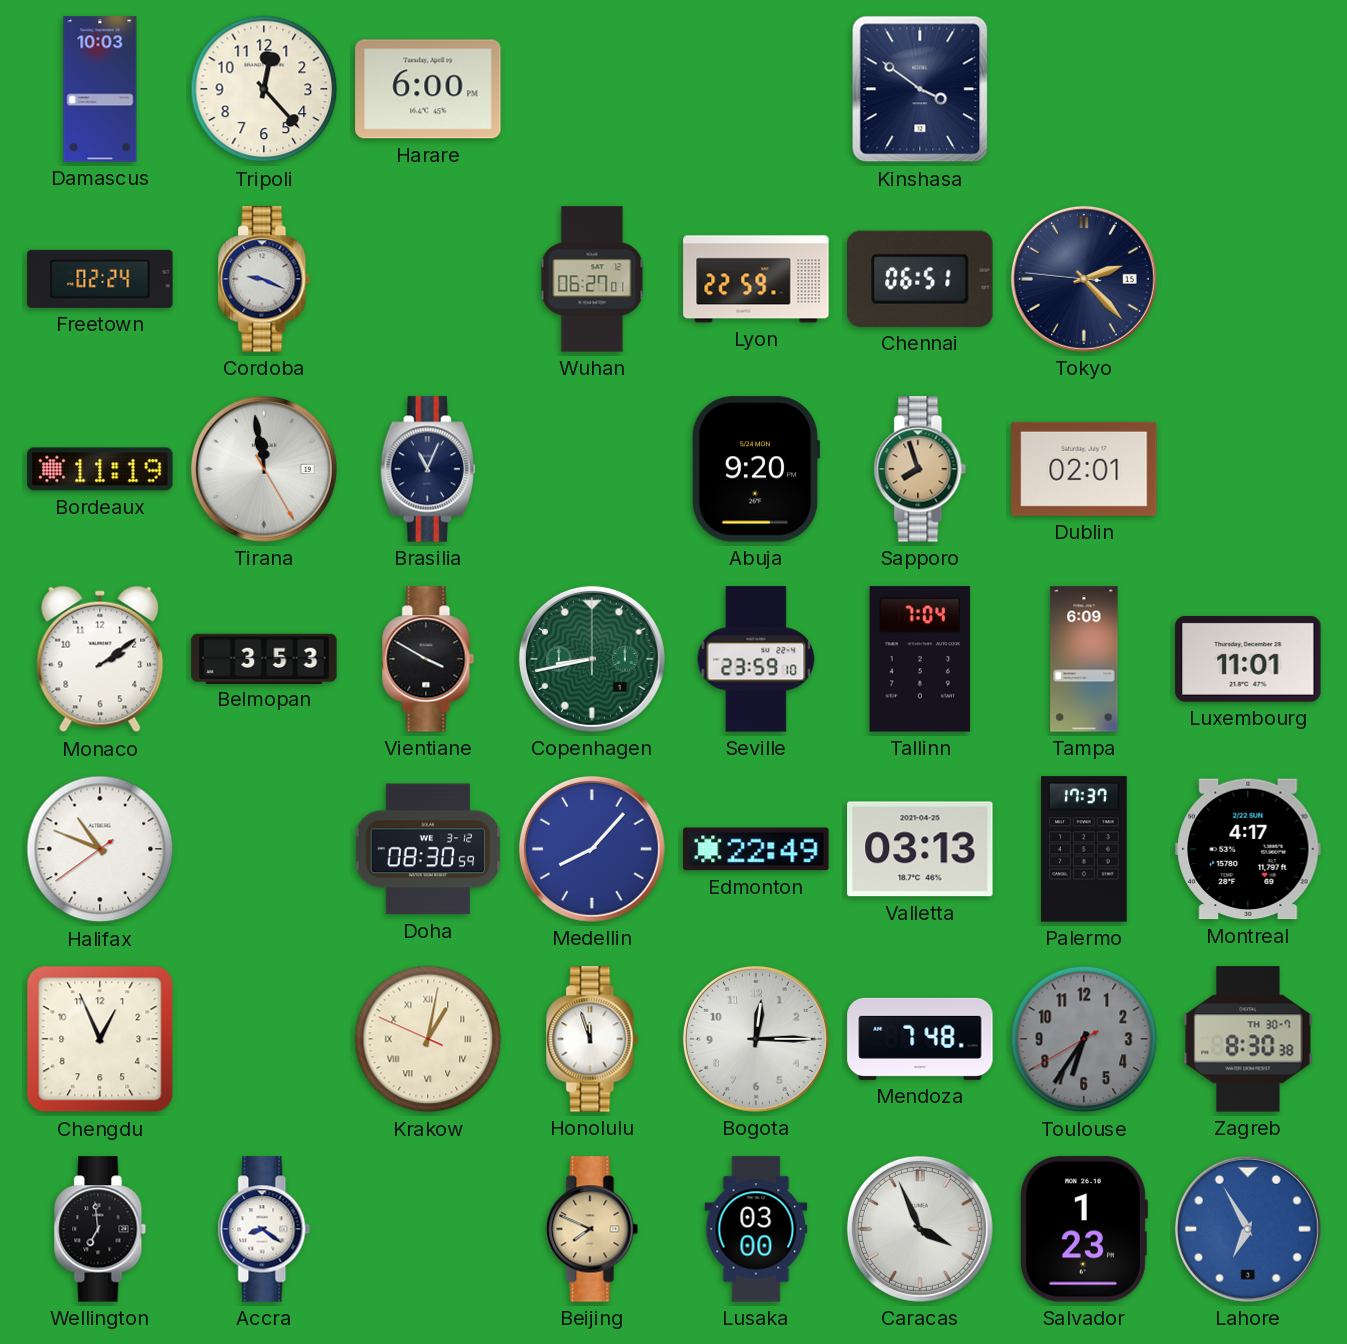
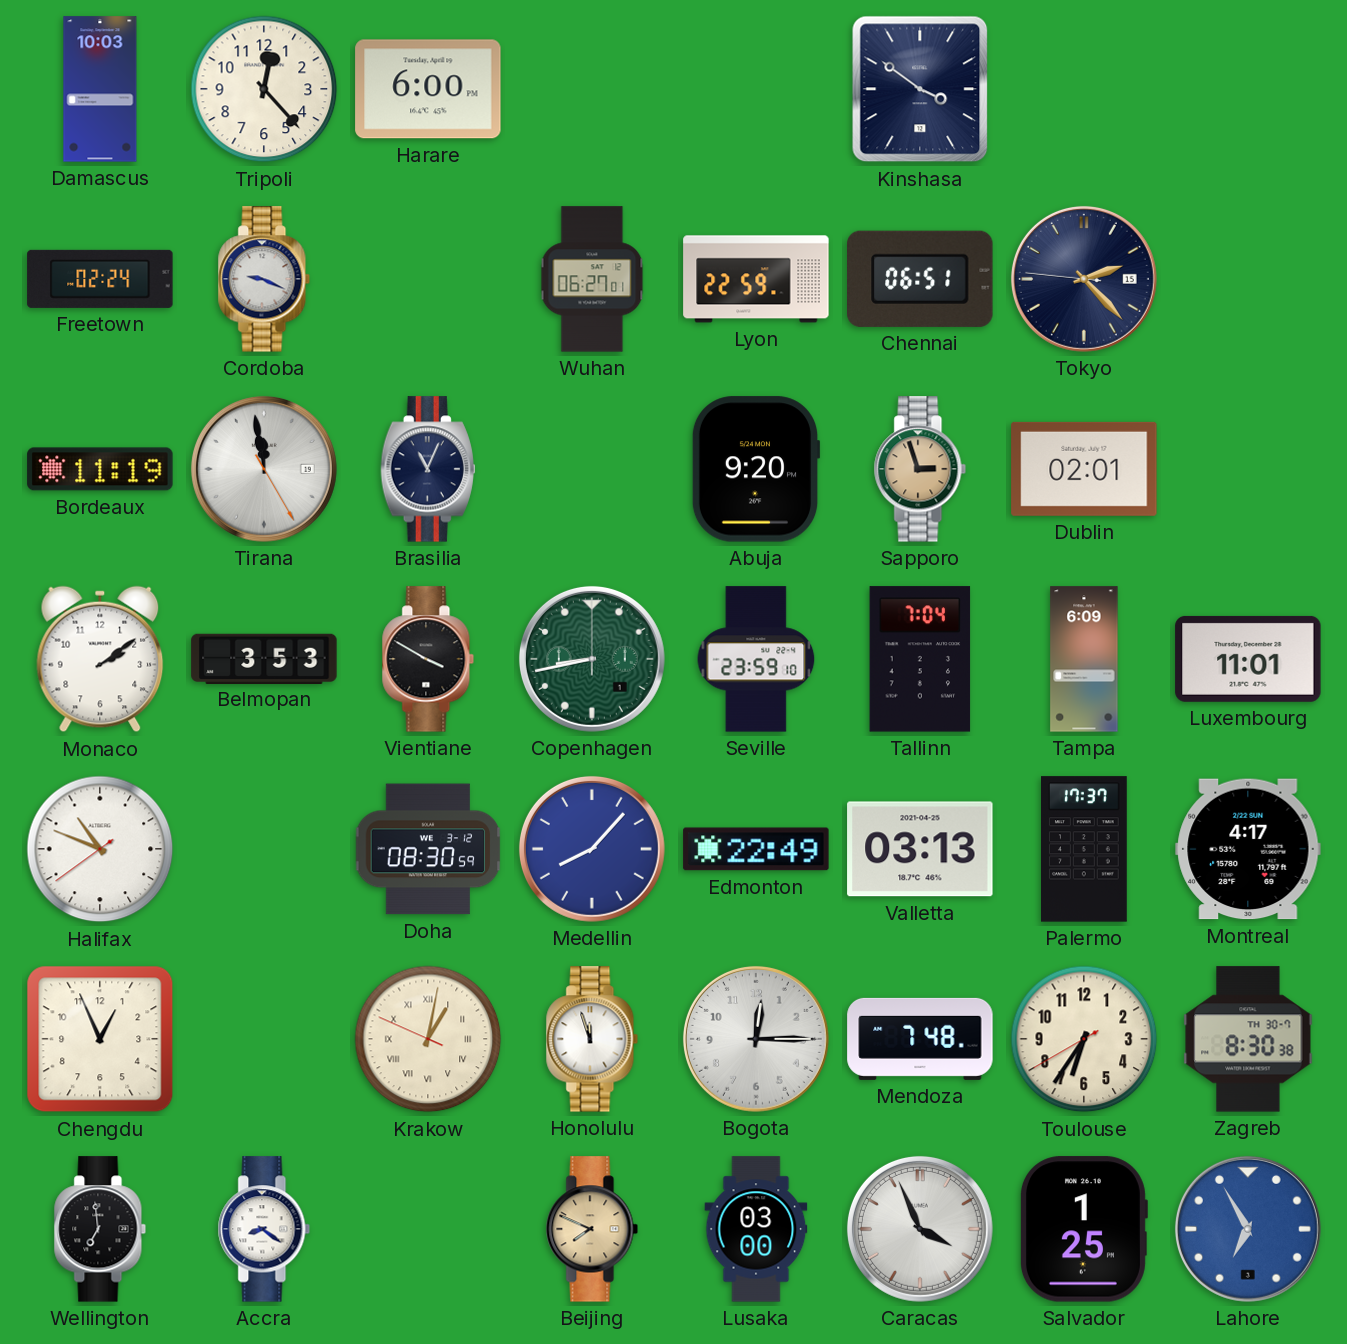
Sapporo: 7:57 -> 2:57
Toulouse dial: grey -> cream
Salvador: 1:23 -> 1:25
